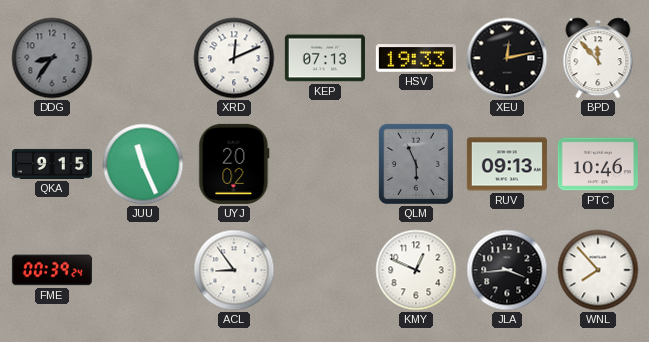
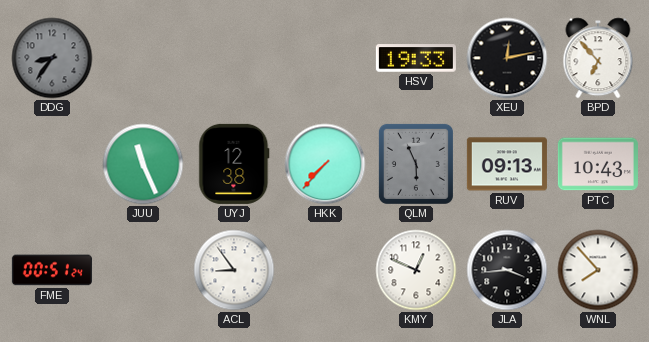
XRD: 12:11 -> none
KEP: 07:13 -> none
BPD: 11:53 -> 6:53
QKA: 9:15 -> none
UYJ: 20:02 -> 12:38
HKK: none -> 7:37
PTC: 10:46 -> 10:43
FME: 00:39 -> 00:51
